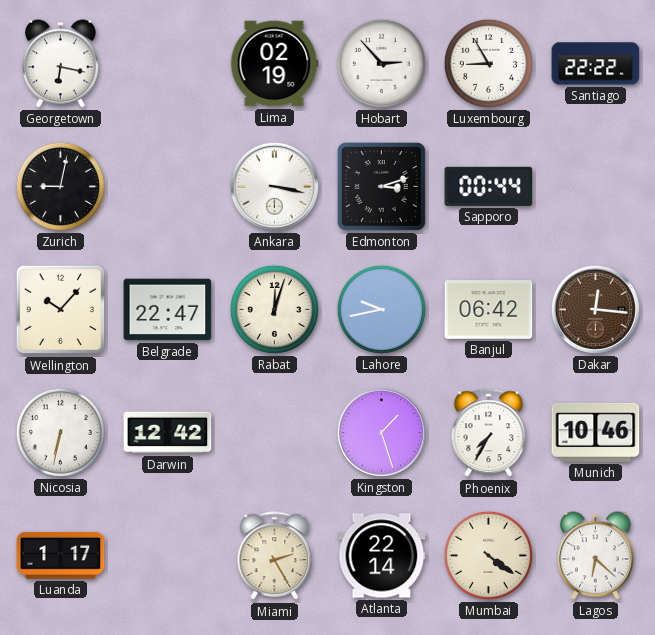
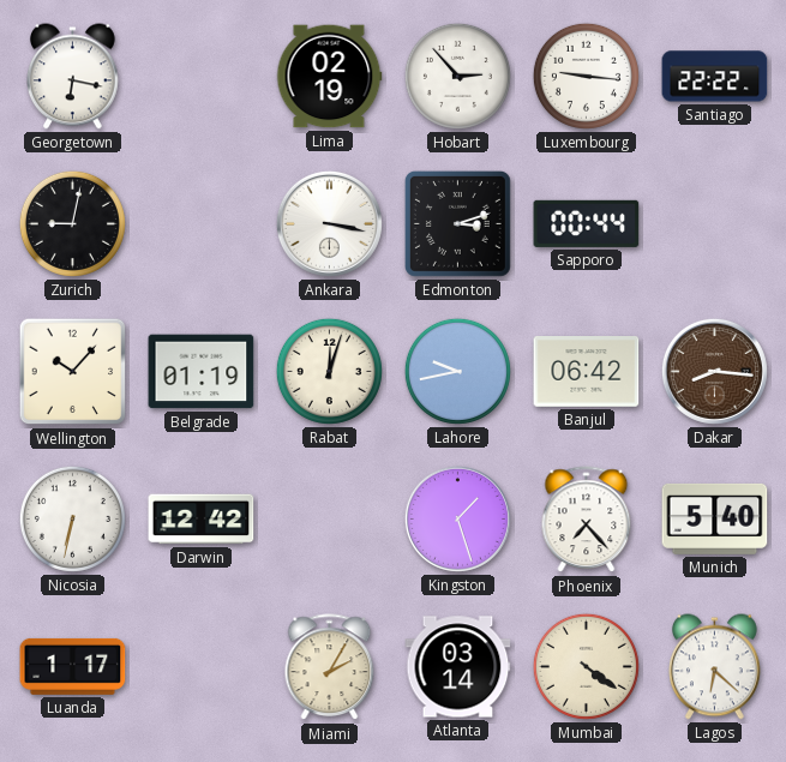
Luxembourg: 8:55 -> 9:16
Belgrade: 22:47 -> 01:19
Dakar: 12:16 -> 8:16
Phoenix: 7:35 -> 7:23
Munich: 10:46 -> 5:40
Miami: 2:25 -> 2:05
Atlanta: 22:14 -> 03:14
